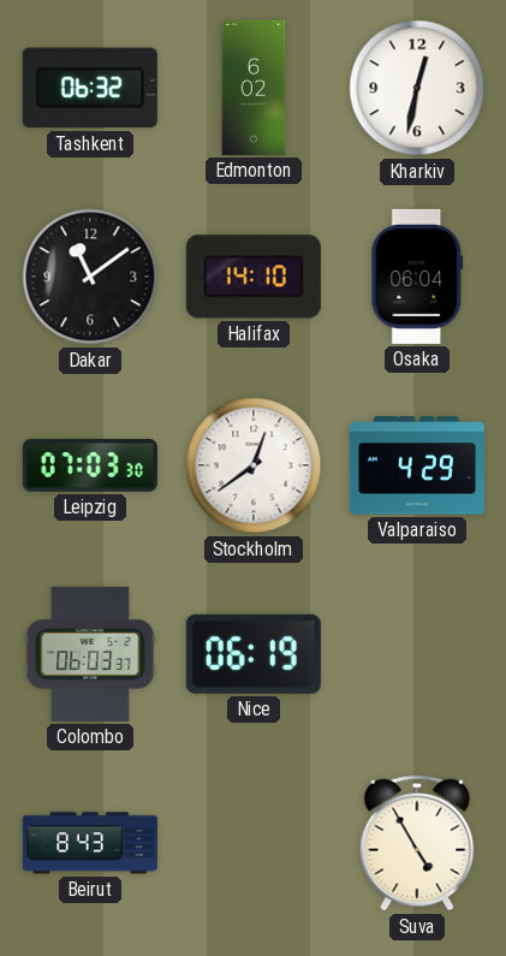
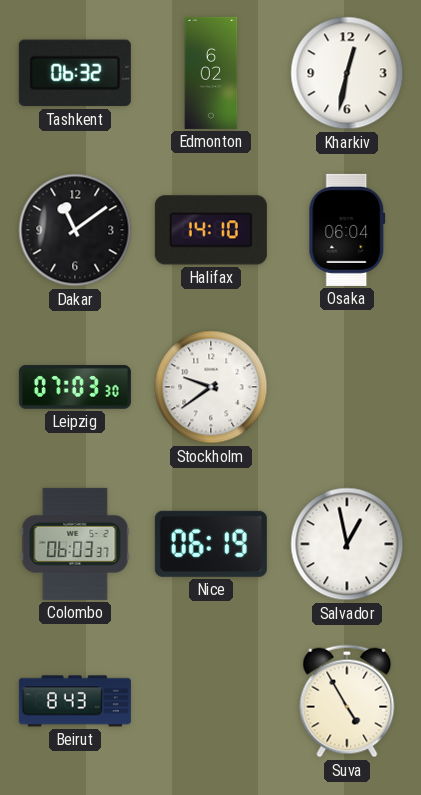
Stockholm: 12:39 -> 9:39
Valparaiso: 4:29 -> none
Salvador: none -> 12:58
